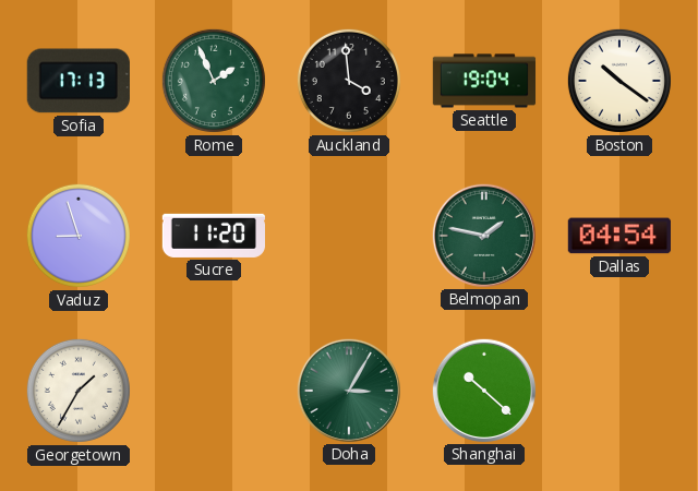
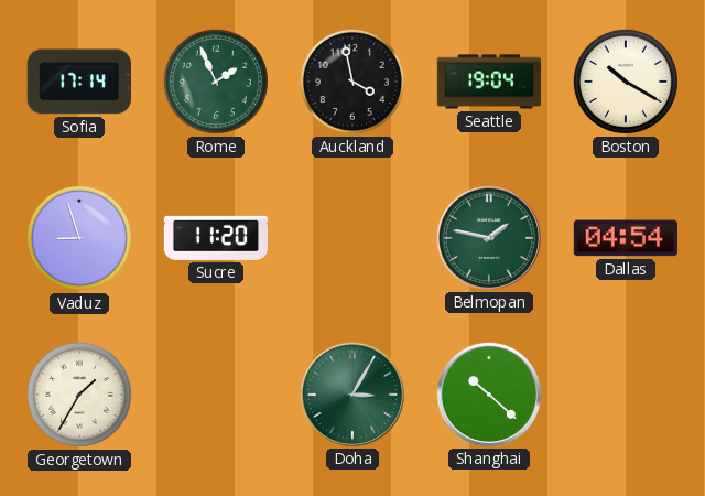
Sofia: 17:13 -> 17:14
Auckland: 3:59 -> 3:58
Boston: 10:21 -> 10:20
